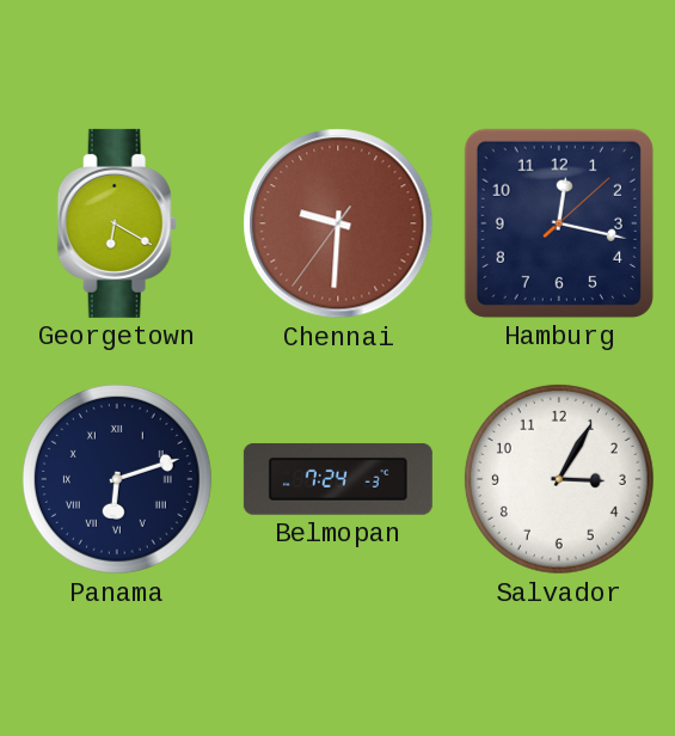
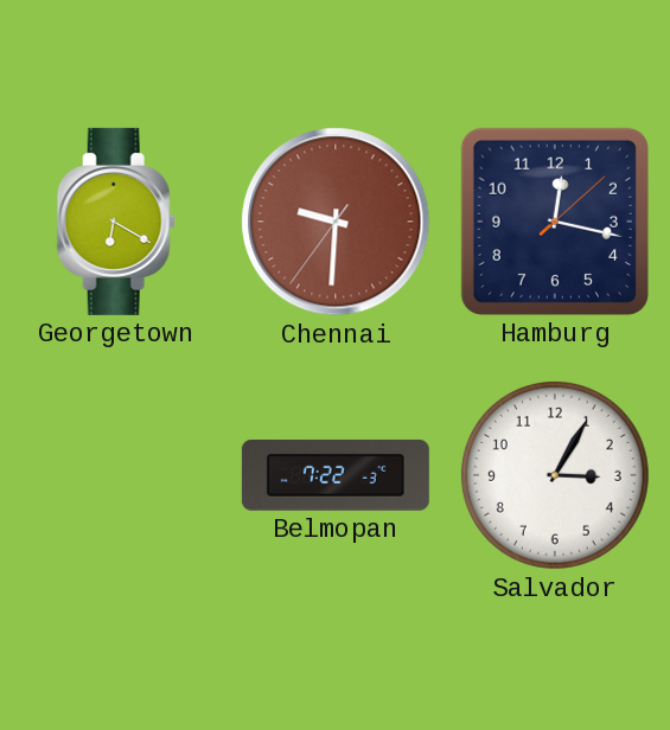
Panama: 6:12 -> none
Belmopan: 7:24 -> 7:22
